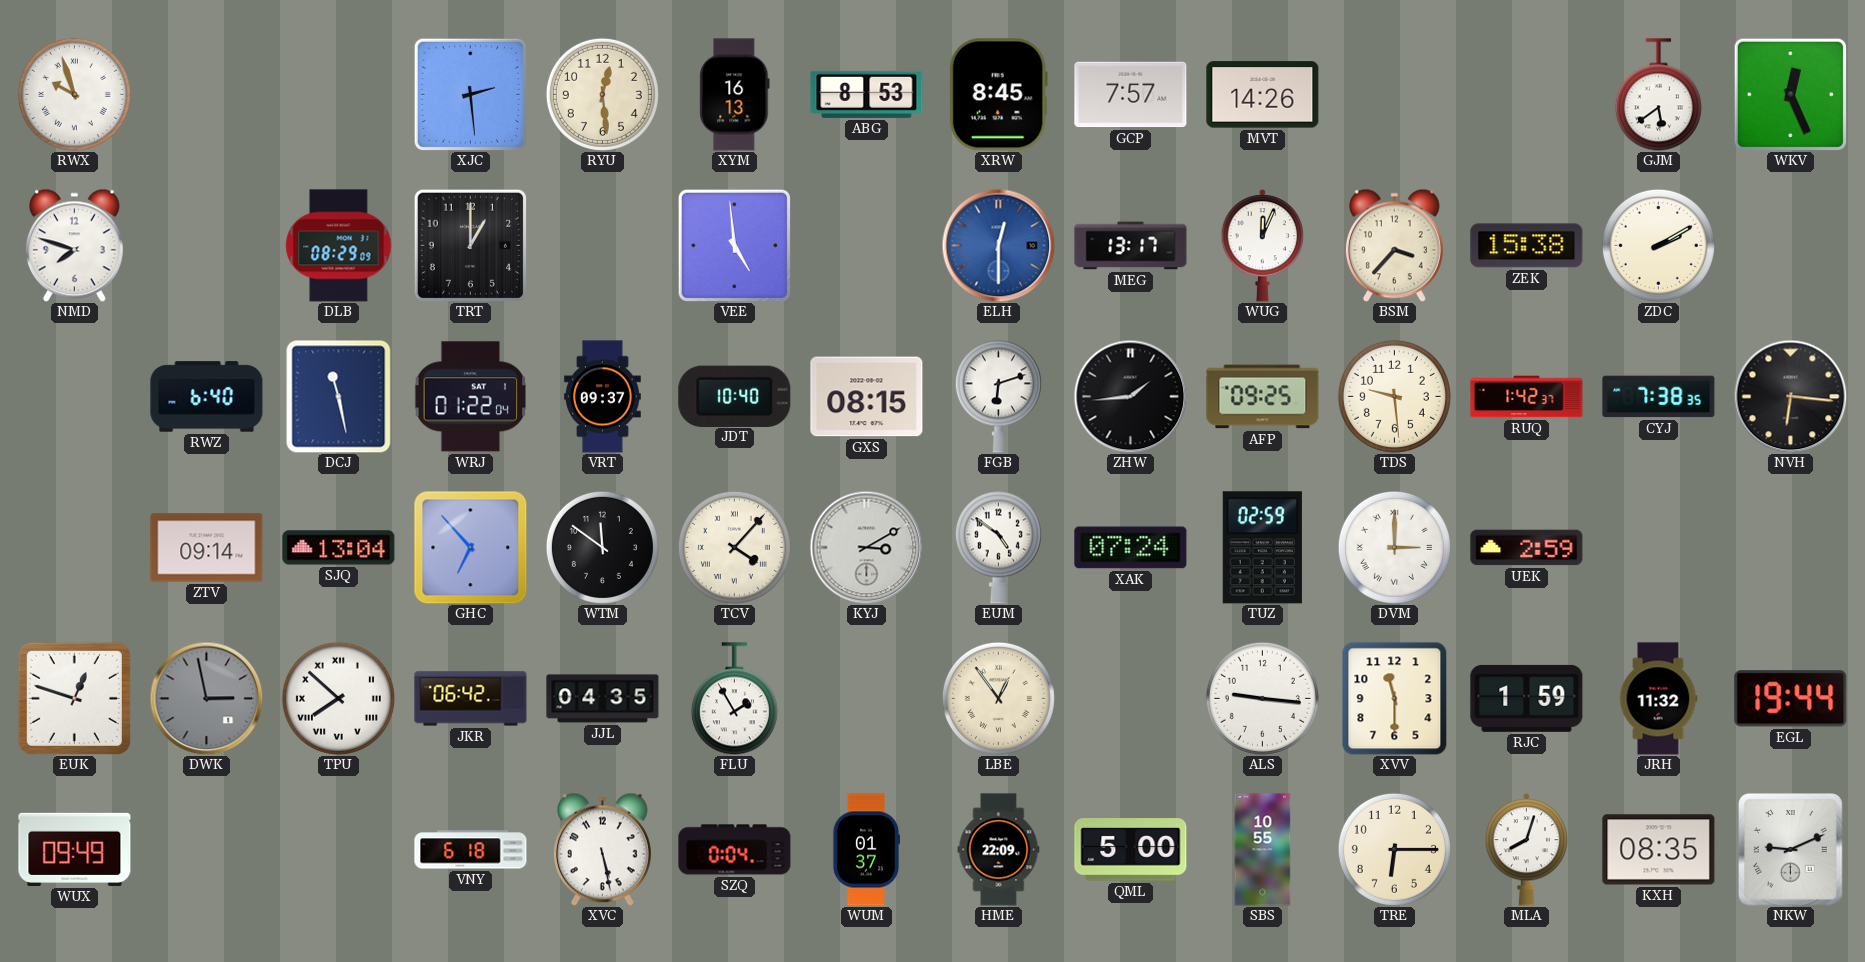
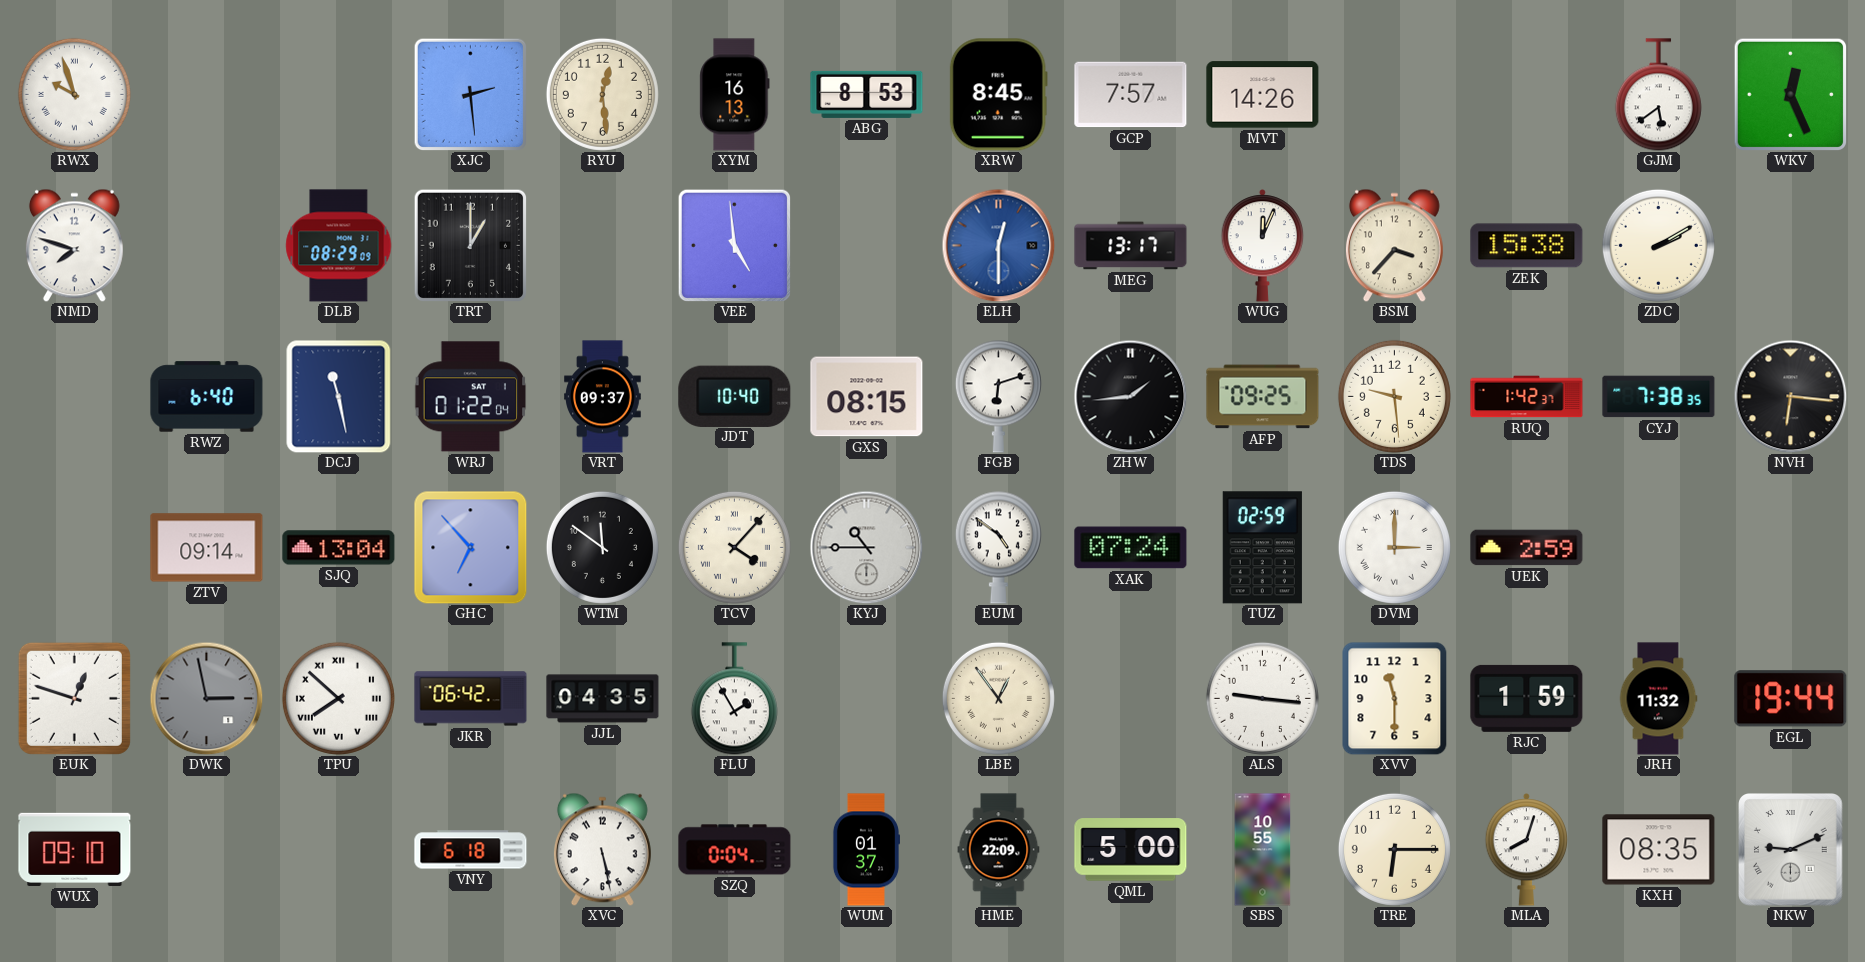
KYJ: 3:10 -> 10:45
WUX: 09:49 -> 09:10
